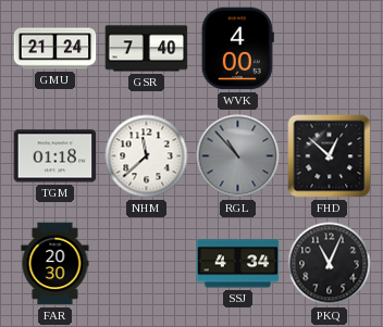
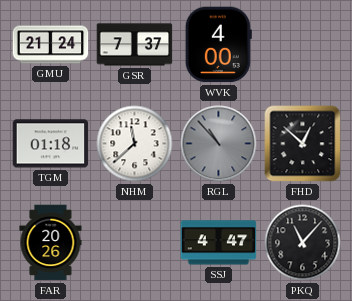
GSR: 7:40 -> 7:37
FAR: 20:30 -> 20:26
SSJ: 4:34 -> 4:47
PKQ: 11:04 -> 11:07
